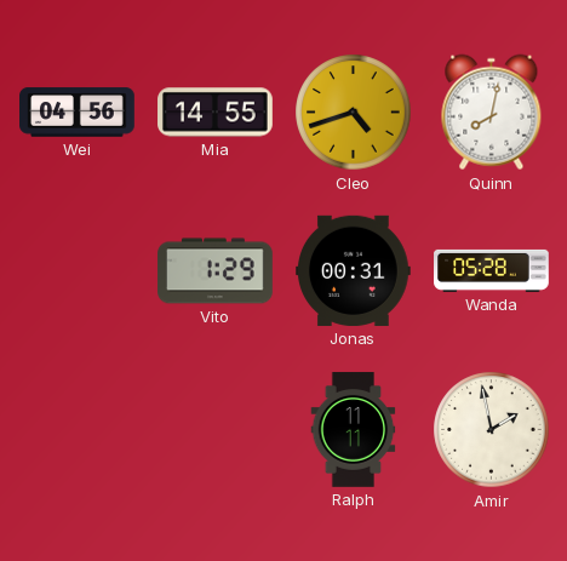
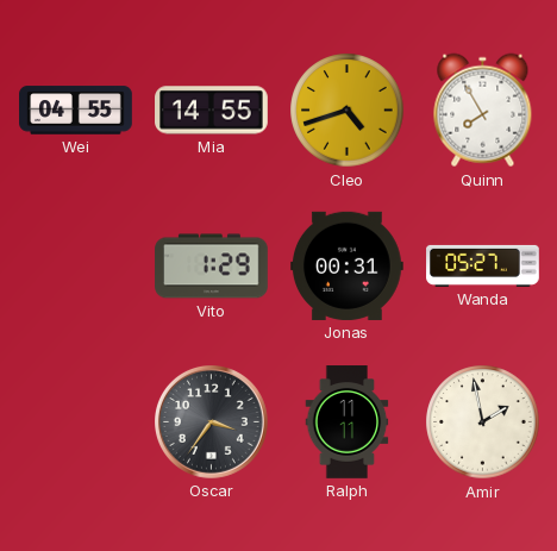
Wei: 04:56 -> 04:55
Quinn: 8:02 -> 7:55
Wanda: 05:28 -> 05:27
Oscar: none -> 3:36
